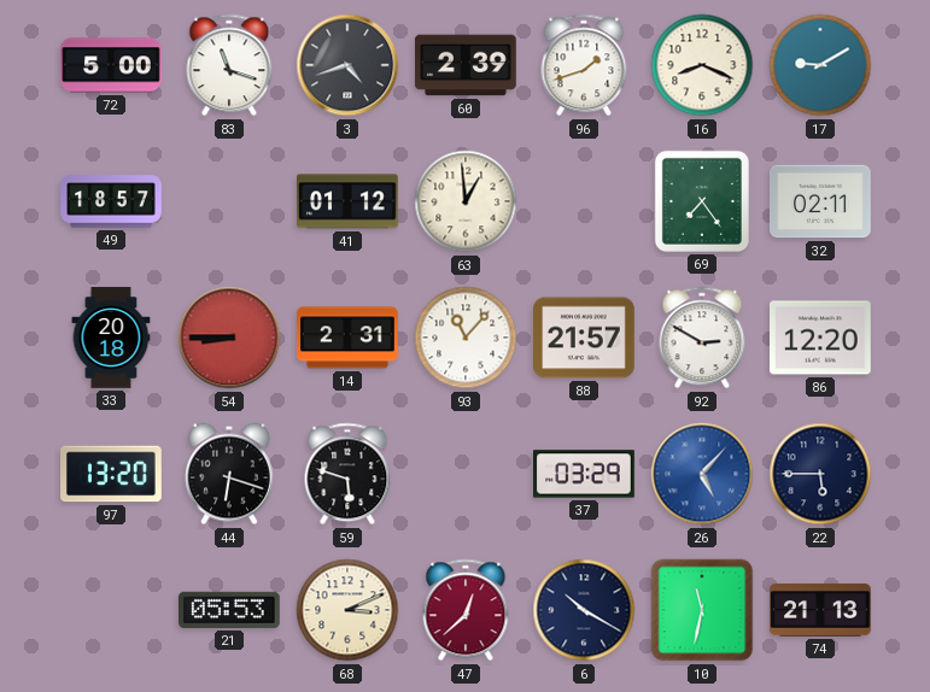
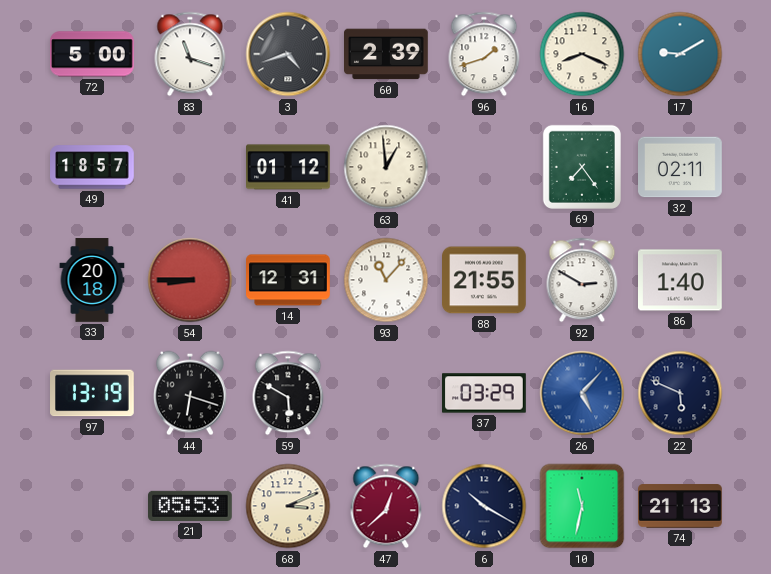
14: 2:31 -> 12:31
88: 21:57 -> 21:55
86: 12:20 -> 1:40
97: 13:20 -> 13:19
59: 5:48 -> 5:50
22: 5:45 -> 5:49
